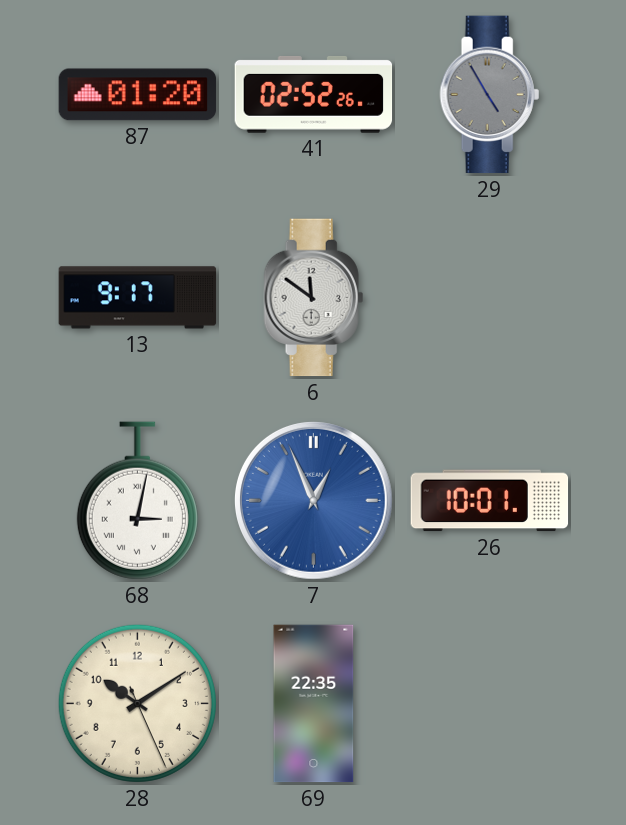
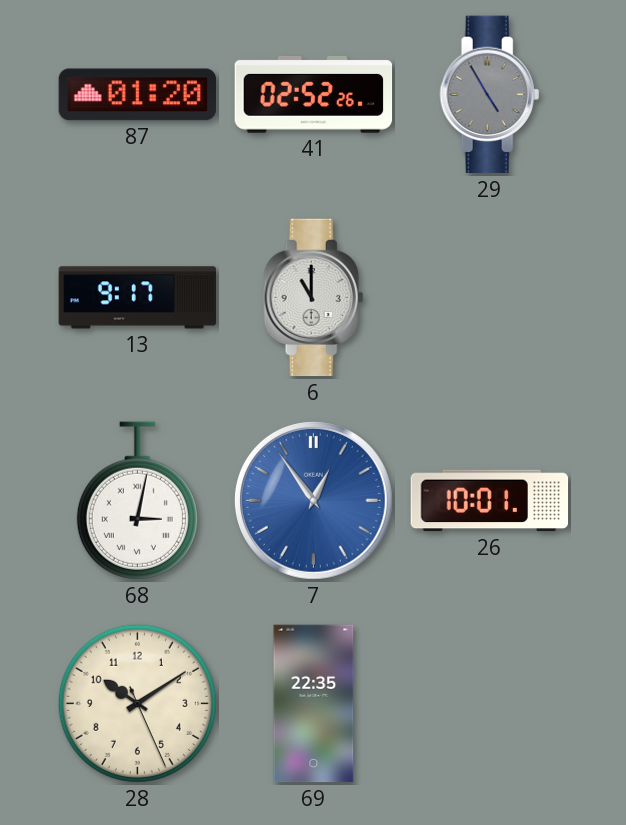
6: 11:51 -> 11:00
7: 12:56 -> 12:54
